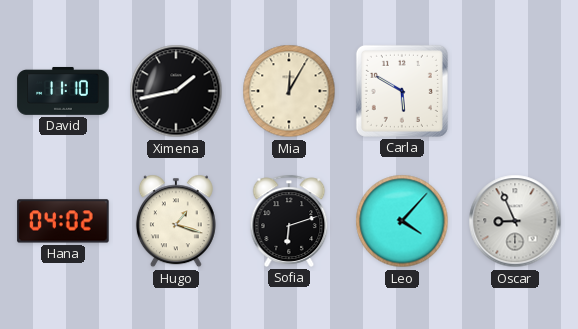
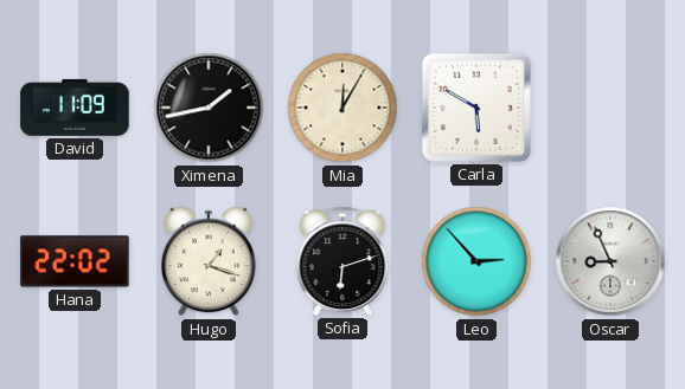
David: 11:10 -> 11:09
Hana: 04:02 -> 22:02
Leo: 4:07 -> 2:53
